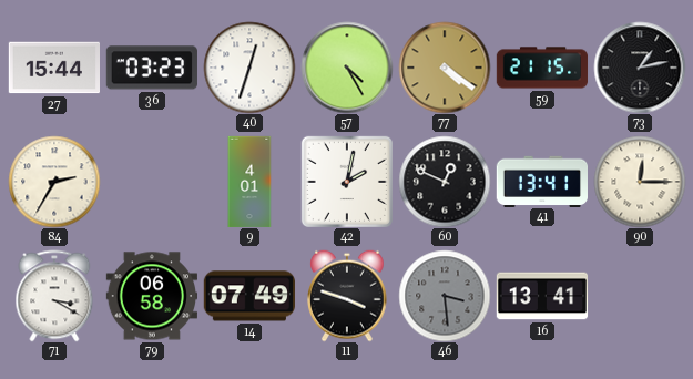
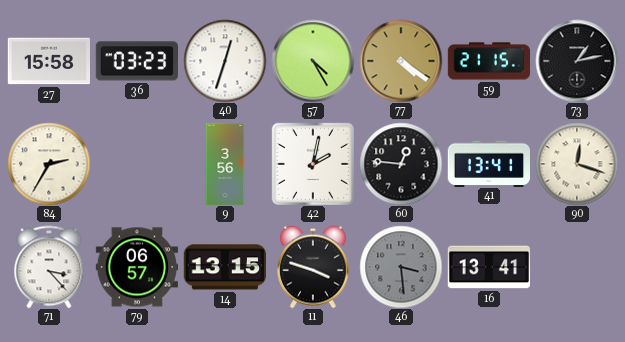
27: 15:44 -> 15:58
9: 4:01 -> 3:56
60: 12:49 -> 12:46
90: 12:15 -> 12:18
71: 3:20 -> 3:23
79: 06:58 -> 06:57
14: 07:49 -> 13:15
